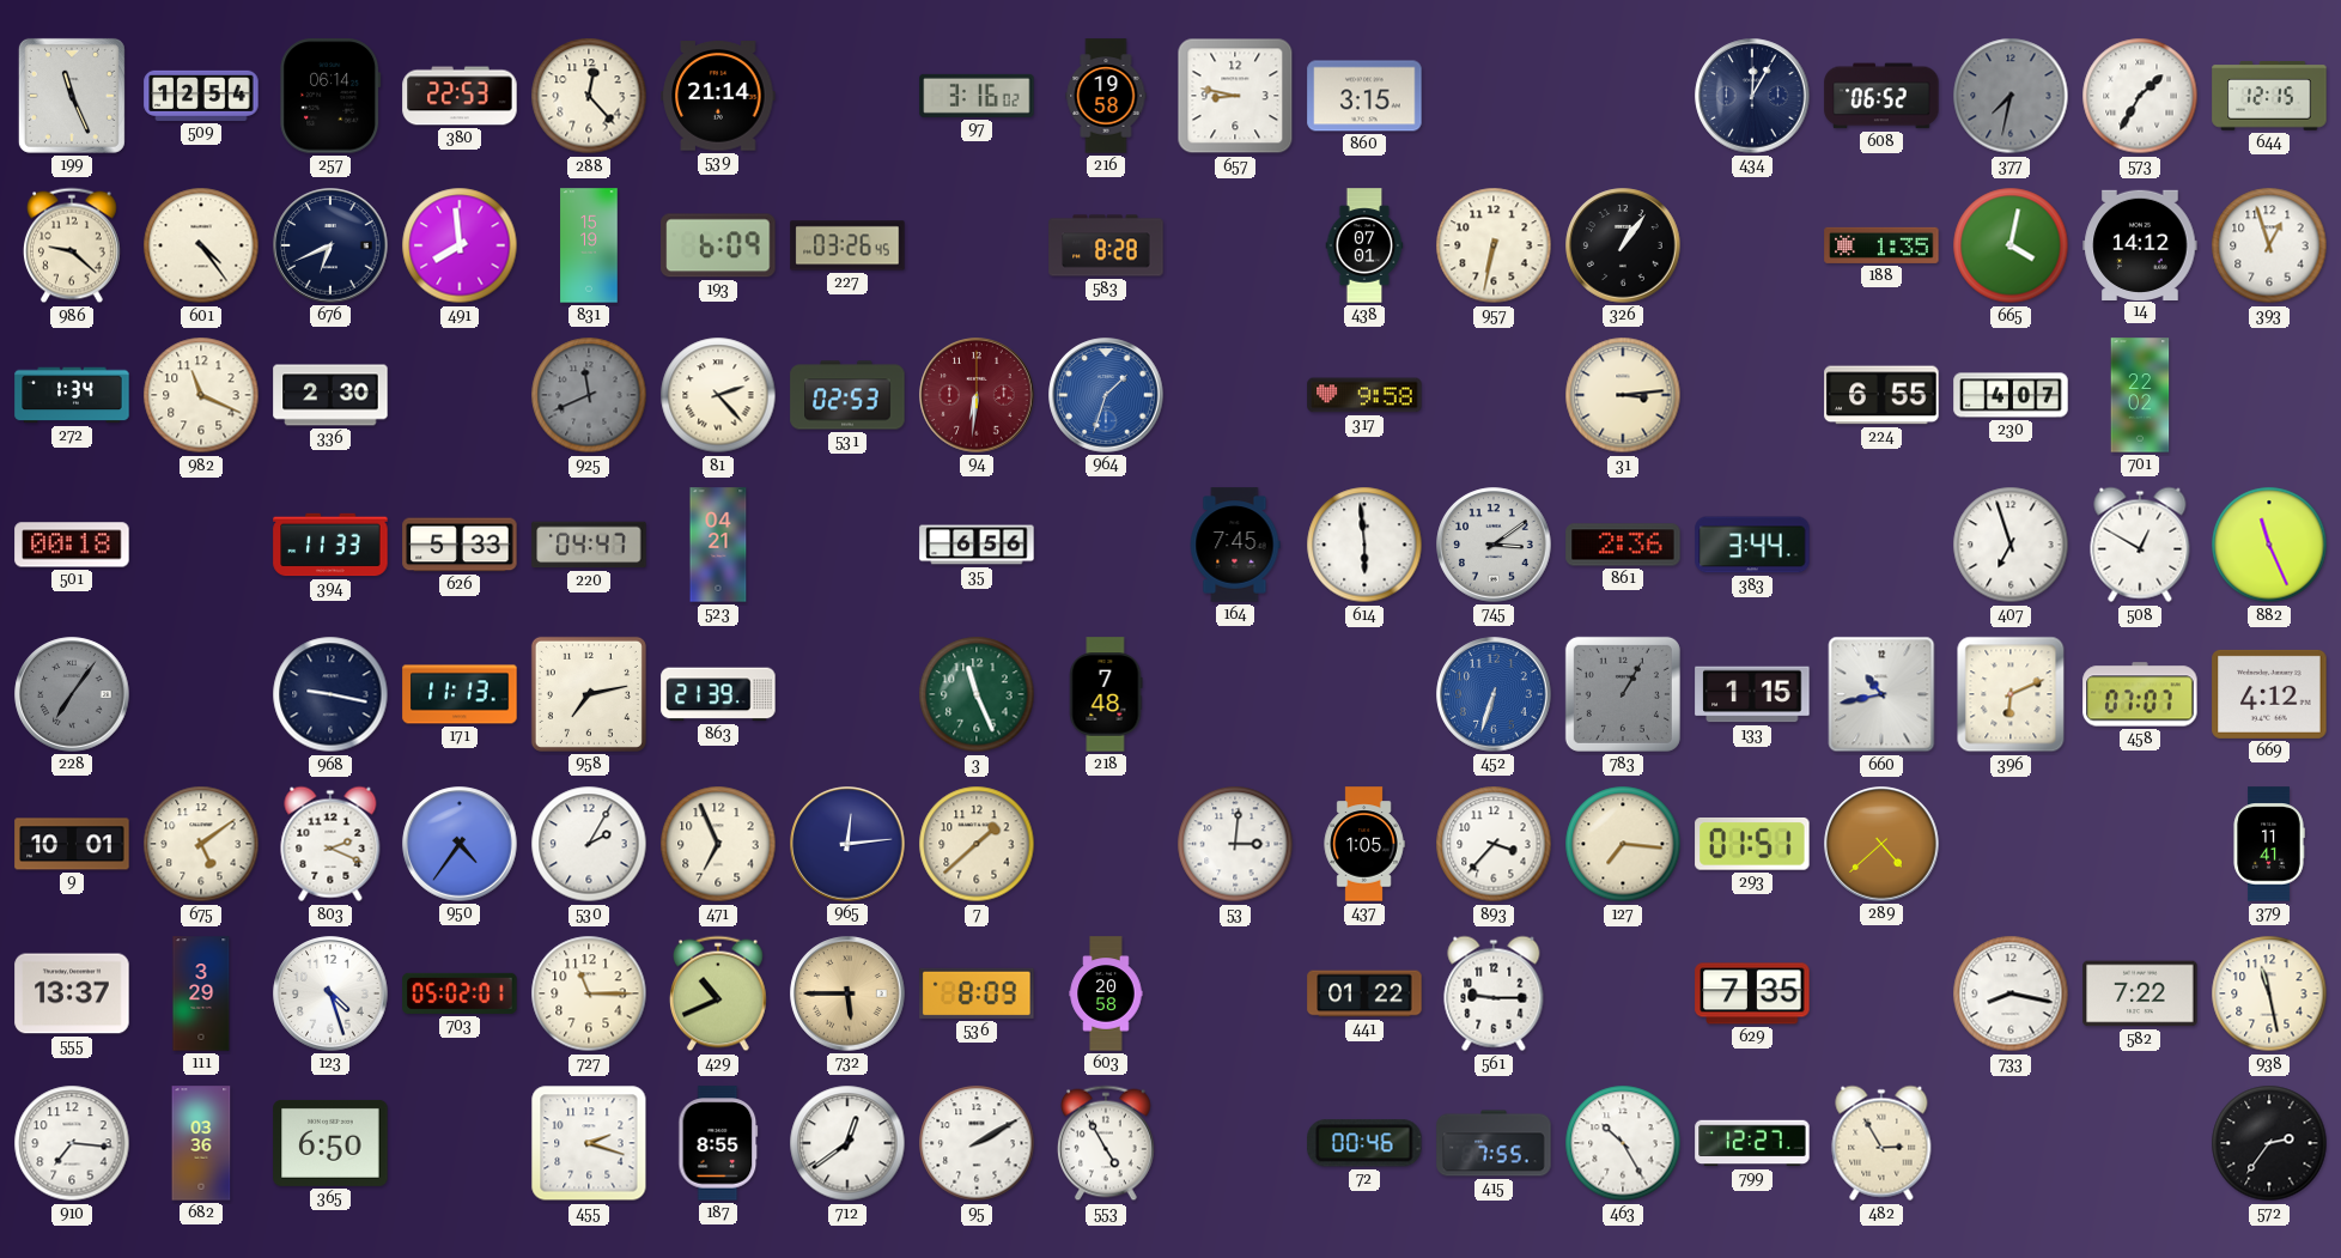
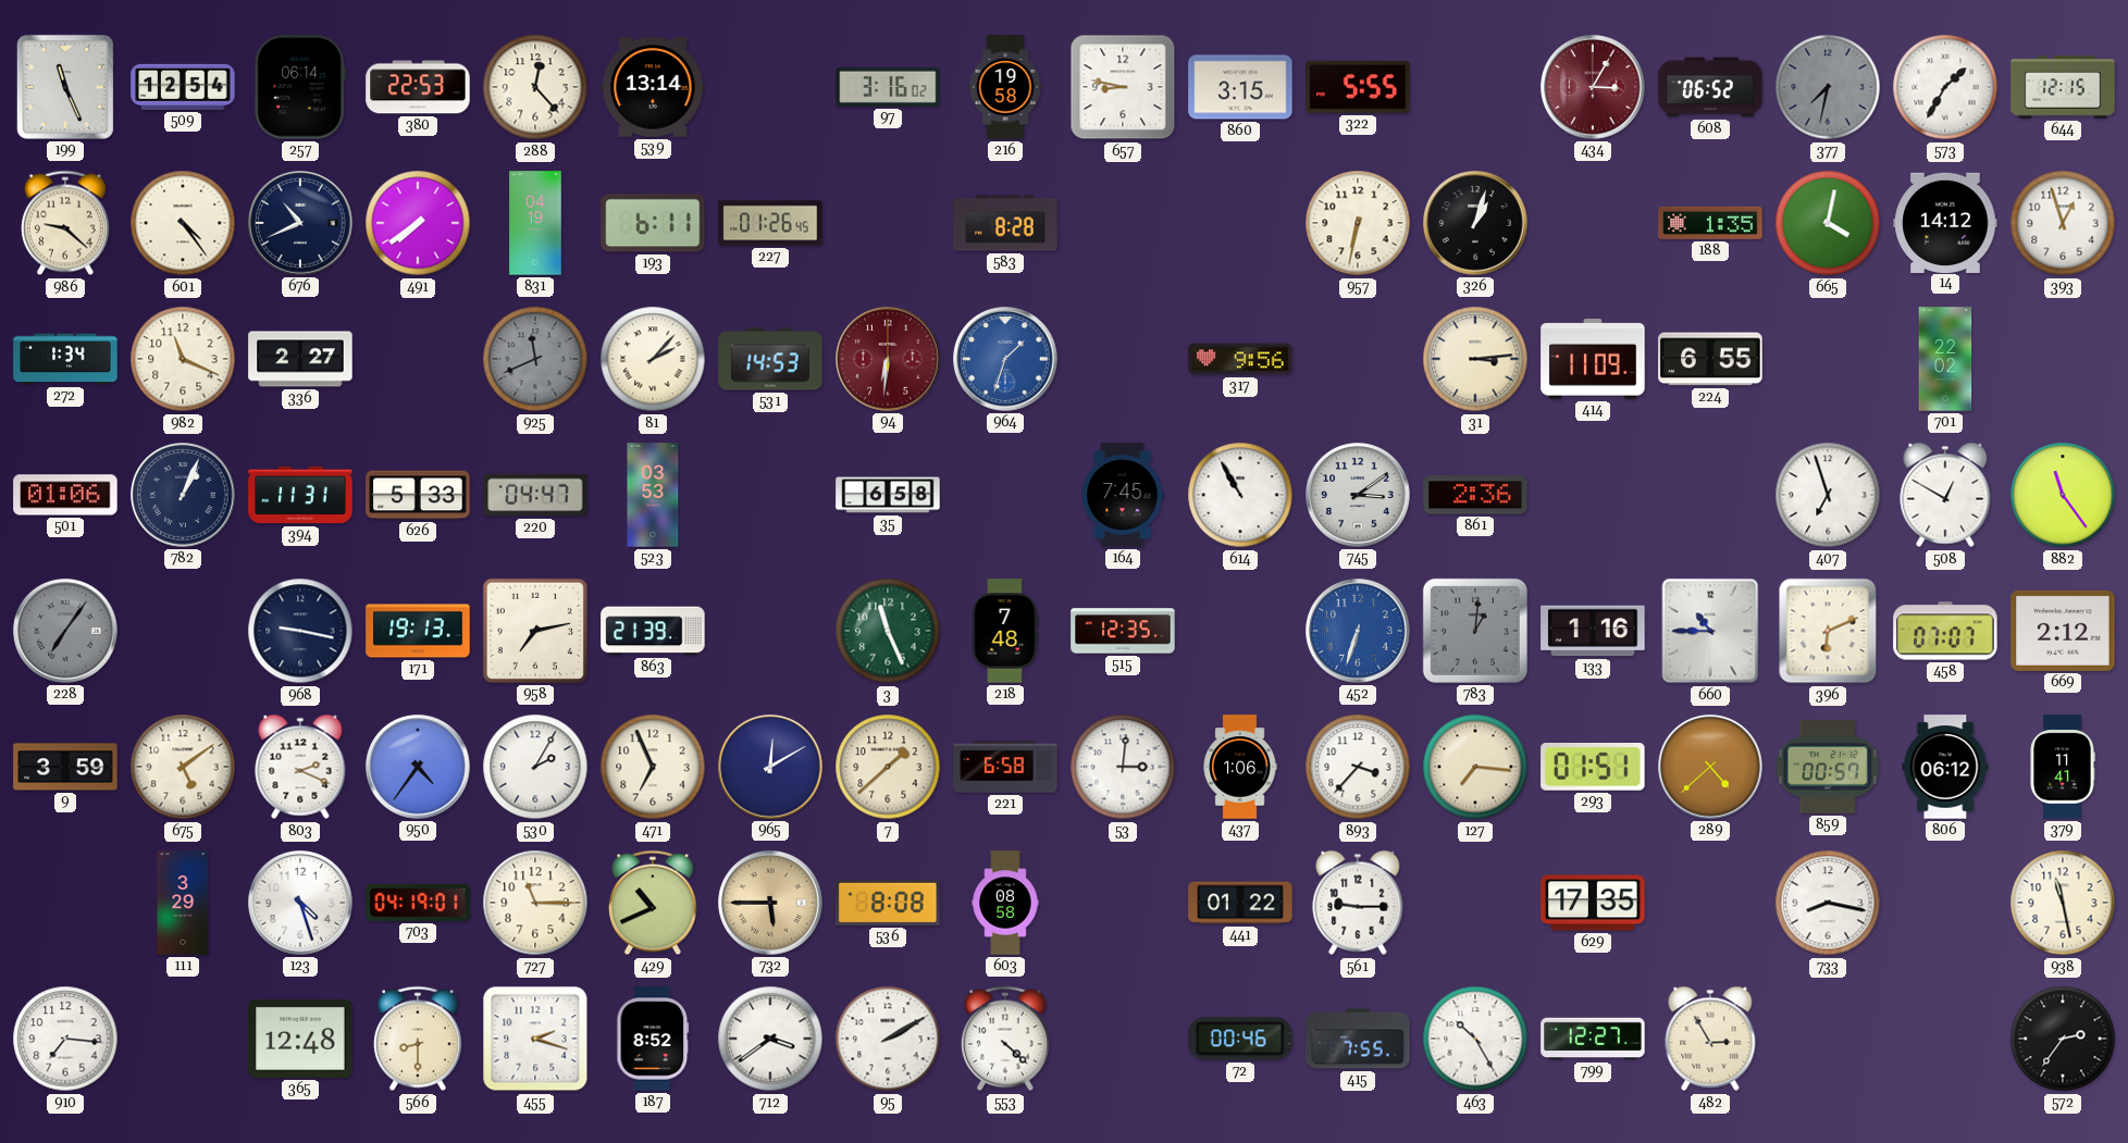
539: 21:14 -> 13:14
322: none -> 5:55
434: 12:05 -> 3:05
434 dial: navy -> burgundy
676: 6:41 -> 10:41
491: 7:59 -> 7:39
831: 15:19 -> 04:19
193: 6:09 -> 6:11
227: 03:26 -> 01:26
438: 07:01 -> none
326: 1:06 -> 1:03
336: 2:30 -> 2:27
81: 2:23 -> 2:07
531: 02:53 -> 14:53
317: 9:58 -> 9:56
414: none -> 11:09
230: 4:07 -> none
501: 00:18 -> 01:06
782: none -> 1:04
394: 11:33 -> 11:31
523: 04:21 -> 03:53
35: 6:56 -> 6:58
614: 5:59 -> 10:55
383: 3:44 -> none
882: 11:26 -> 11:24
171: 11:13 -> 19:13
515: none -> 12:35
783: 1:05 -> 1:01
133: 1:15 -> 1:16
660: 10:43 -> 10:45
669: 4:12 -> 2:12
9: 10:01 -> 3:59
965: 12:14 -> 12:10
221: none -> 6:58
437: 1:05 -> 1:06
859: none -> 00:57
806: none -> 06:12
555: 13:37 -> none
703: 05:02 -> 04:19
536: 8:09 -> 8:08
603: 20:58 -> 08:58
629: 7:35 -> 17:35
582: 7:22 -> none
682: 03:36 -> none
365: 6:50 -> 12:48
566: none -> 8:30
187: 8:55 -> 8:52
712: 12:39 -> 3:39
553: 4:55 -> 4:22
